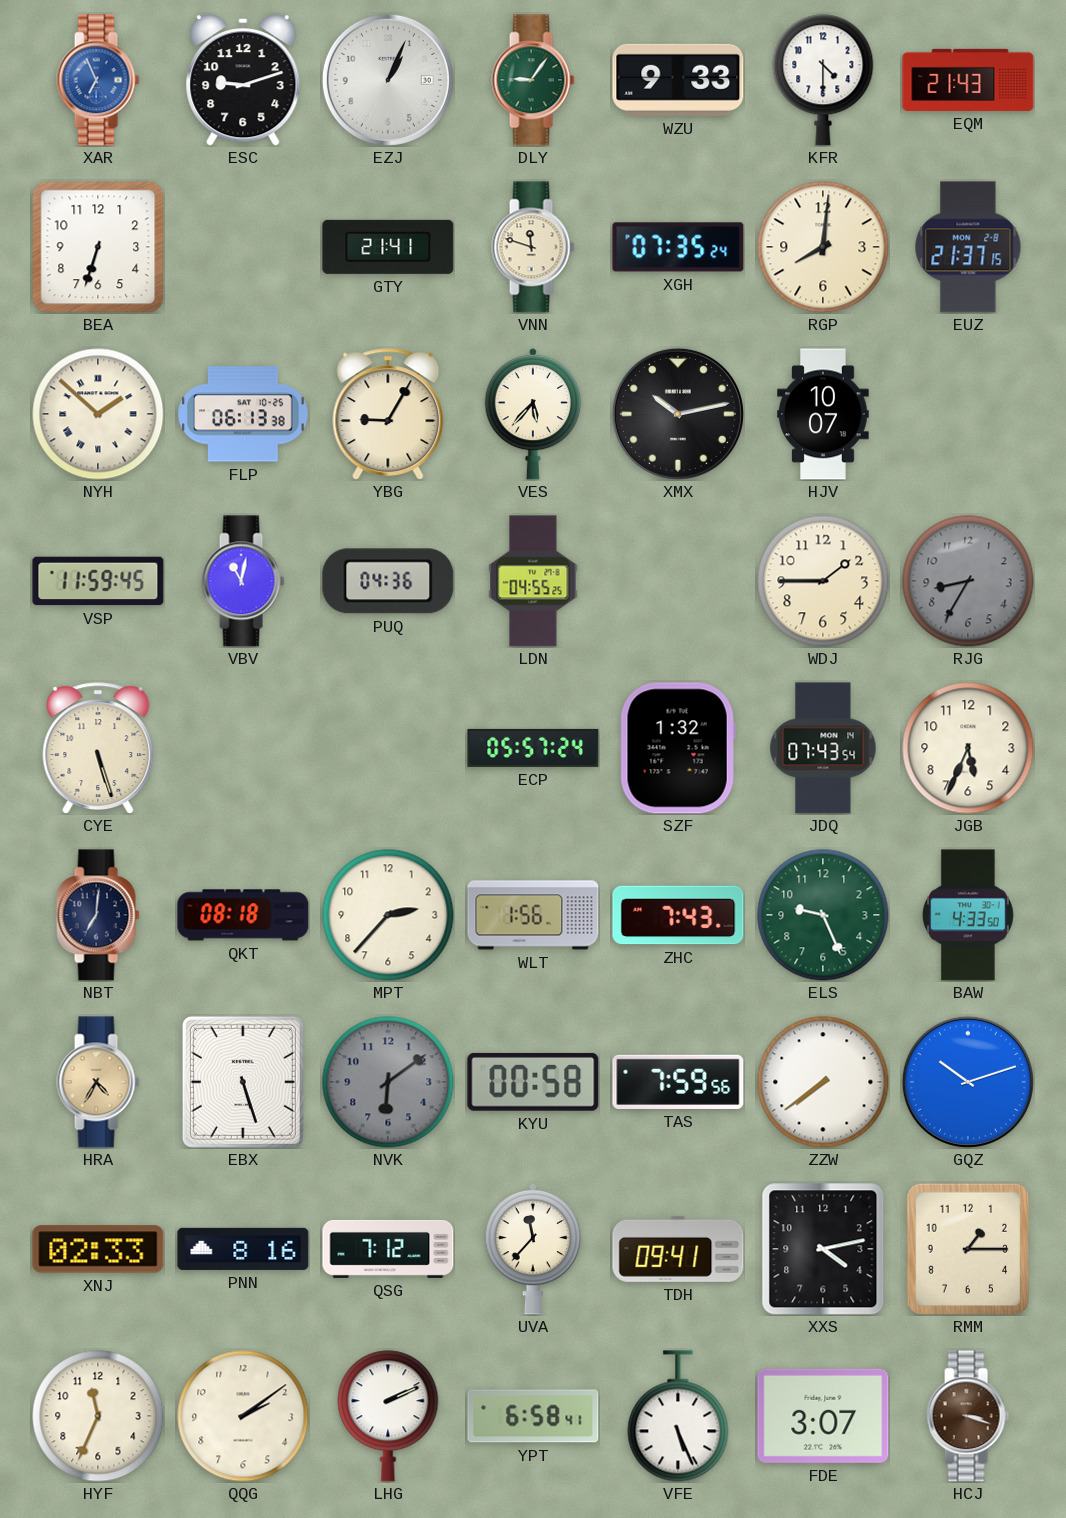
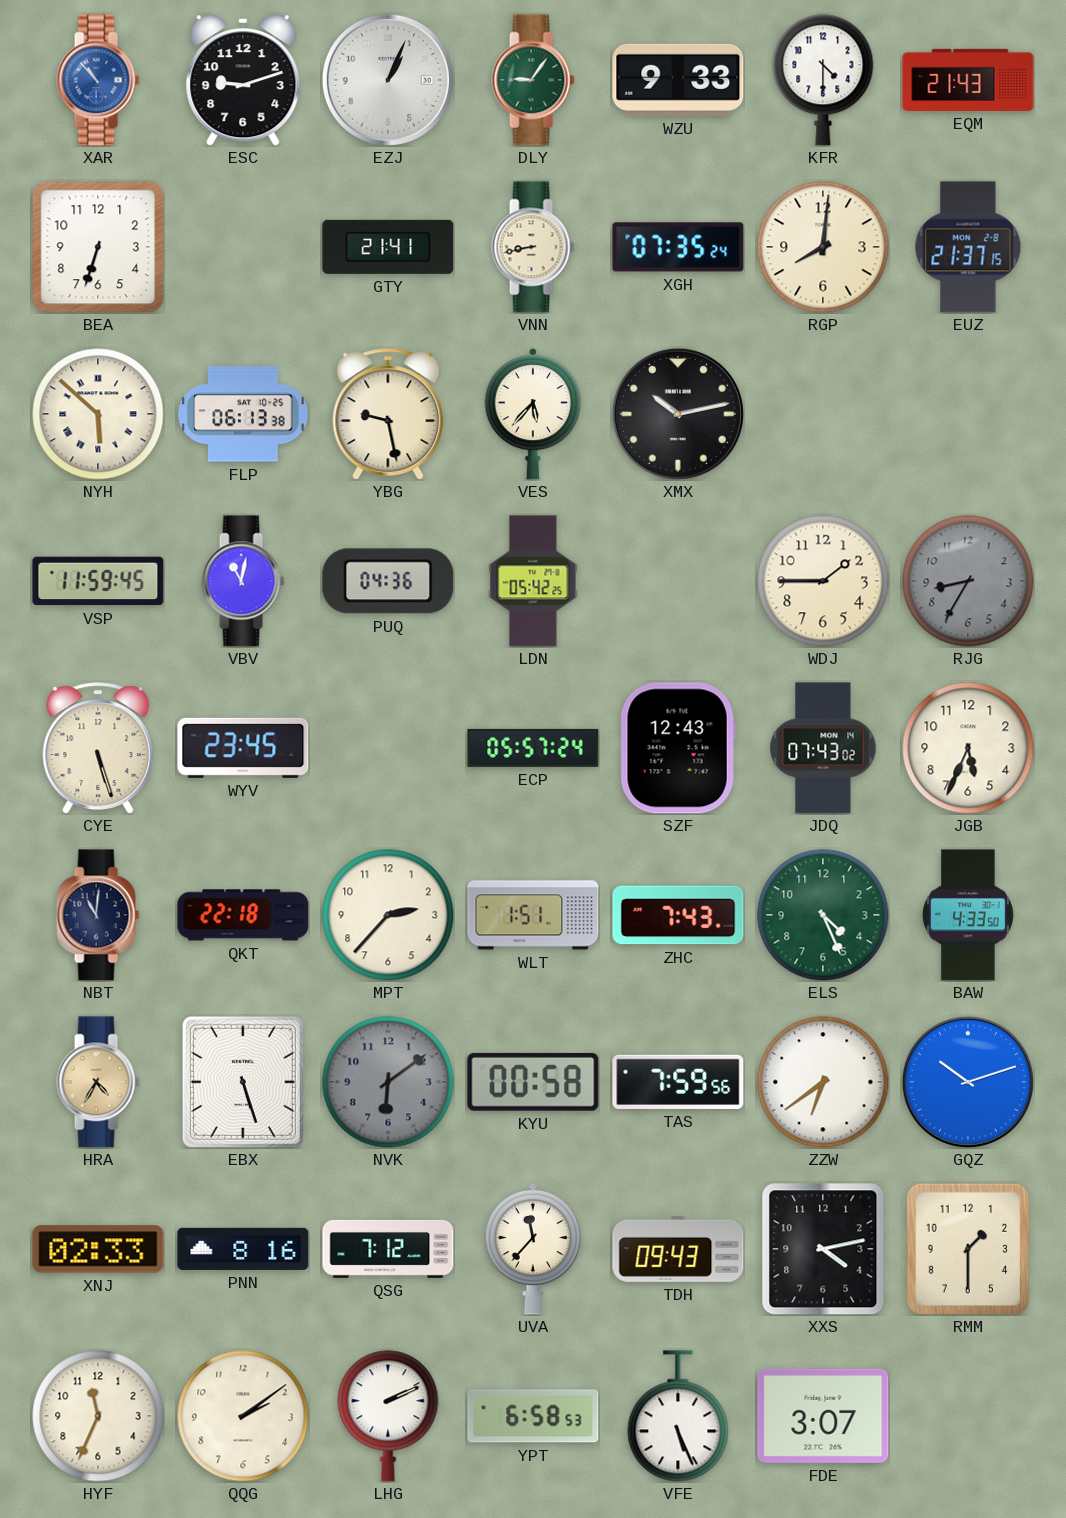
XAR: 6:56 -> 10:53
VNN: 11:48 -> 8:43
NYH: 1:52 -> 5:52
YBG: 9:05 -> 9:28
HJV: 10:07 -> none
LDN: 04:55 -> 05:42
WYV: none -> 23:45
SZF: 1:32 -> 12:43
JDQ: 07:43:54 -> 07:43:02
NBT: 7:01 -> 11:01
QKT: 08:18 -> 22:18
WLT: 1:56 -> 1:51
ELS: 9:26 -> 4:26
ZZW: 7:39 -> 6:39
TDH: 09:41 -> 09:43
RMM: 1:15 -> 1:30
YPT: 6:58:41 -> 6:58:53
HCJ: 3:18 -> none
